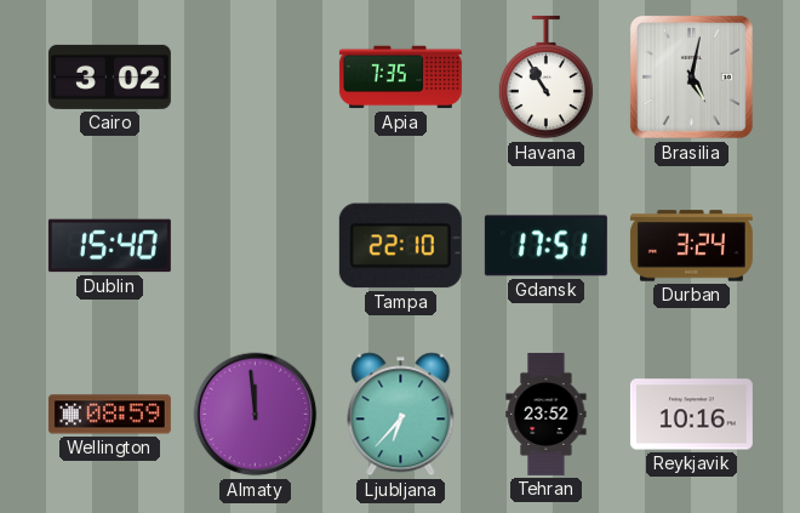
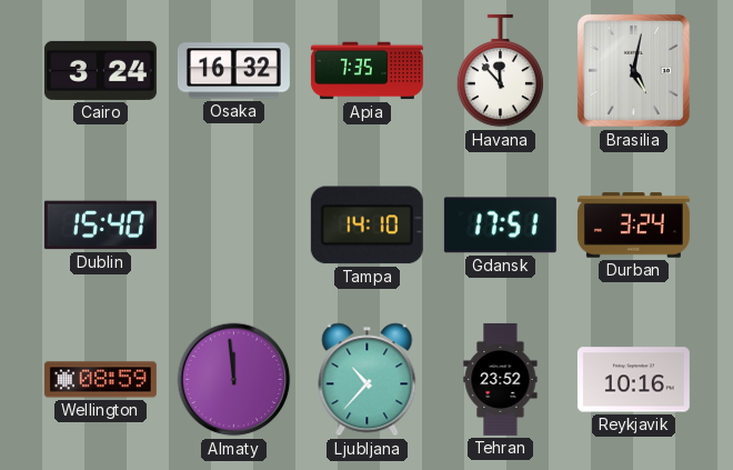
Cairo: 3:02 -> 3:24
Osaka: none -> 16:32
Havana: 10:55 -> 11:53
Tampa: 22:10 -> 14:10
Ljubljana: 6:37 -> 10:37
